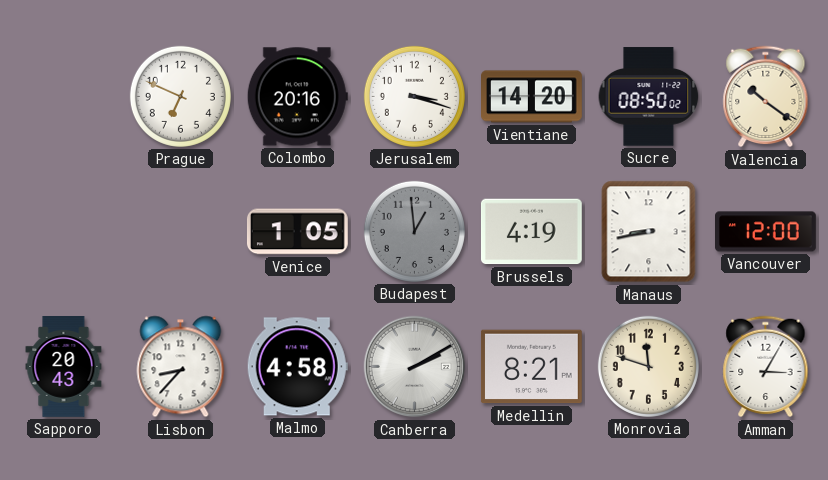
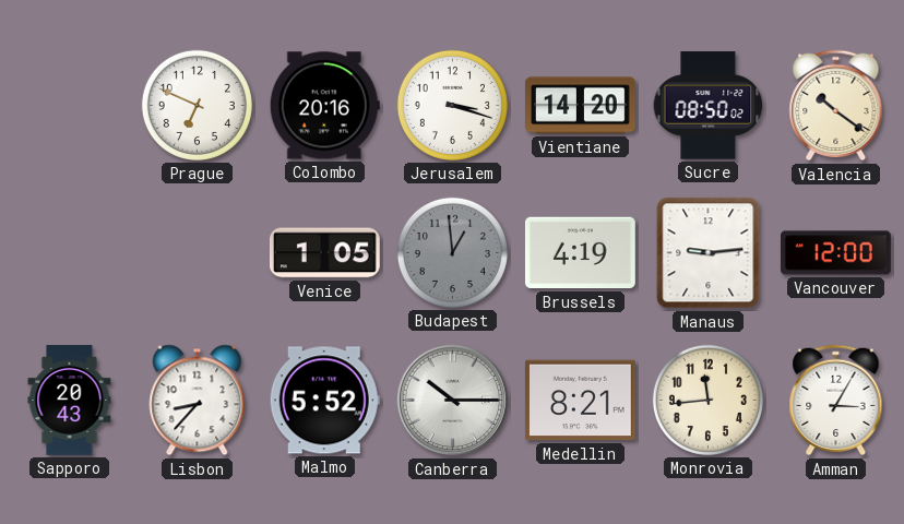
Manaus: 8:43 -> 9:14
Malmo: 4:58 -> 5:52
Canberra: 2:10 -> 10:15
Monrovia: 11:48 -> 11:44
